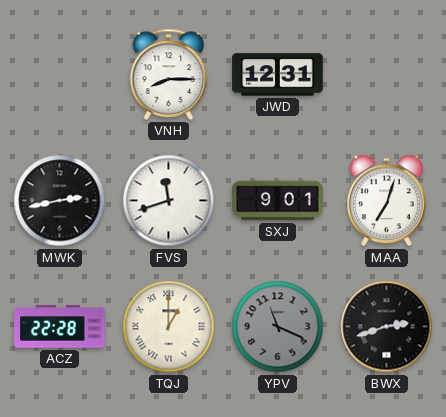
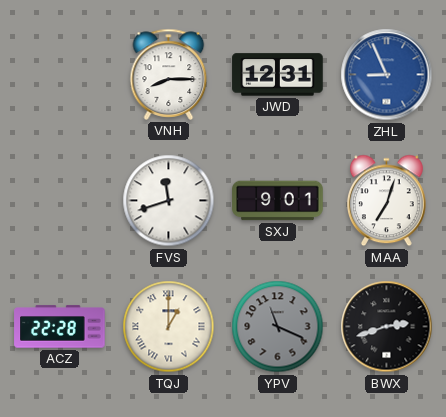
ZHL: none -> 8:56
MWK: 2:43 -> none
